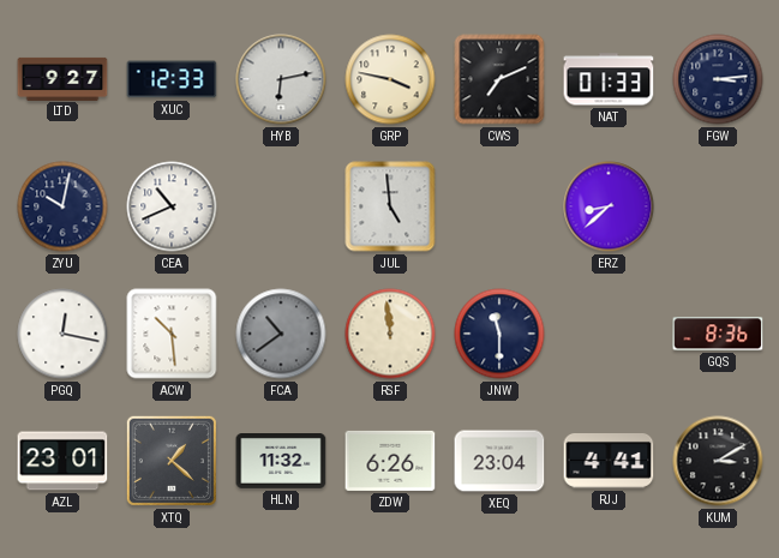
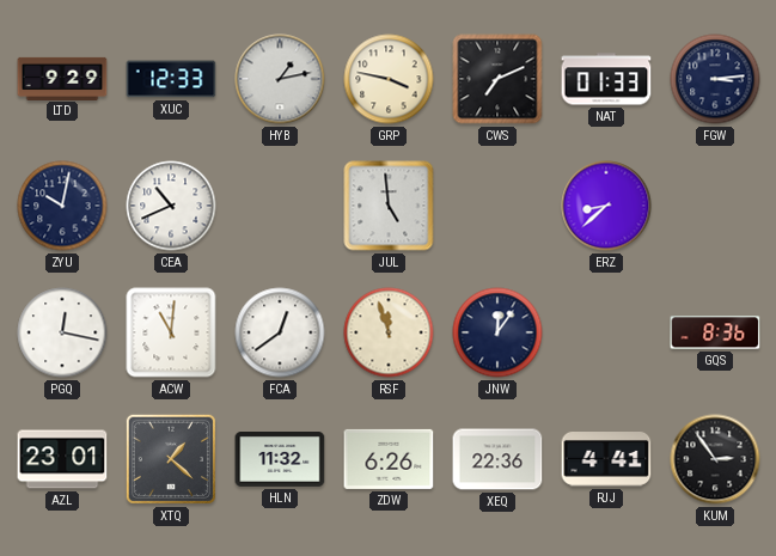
LTD: 9:27 -> 9:29
HYB: 6:13 -> 1:13
ACW: 10:29 -> 11:01
FCA: 10:39 -> 12:39
FCA dial: grey -> white
RSF: 11:59 -> 11:57
JNW: 11:30 -> 12:06
XEQ: 23:04 -> 22:36
KUM: 3:10 -> 2:54
